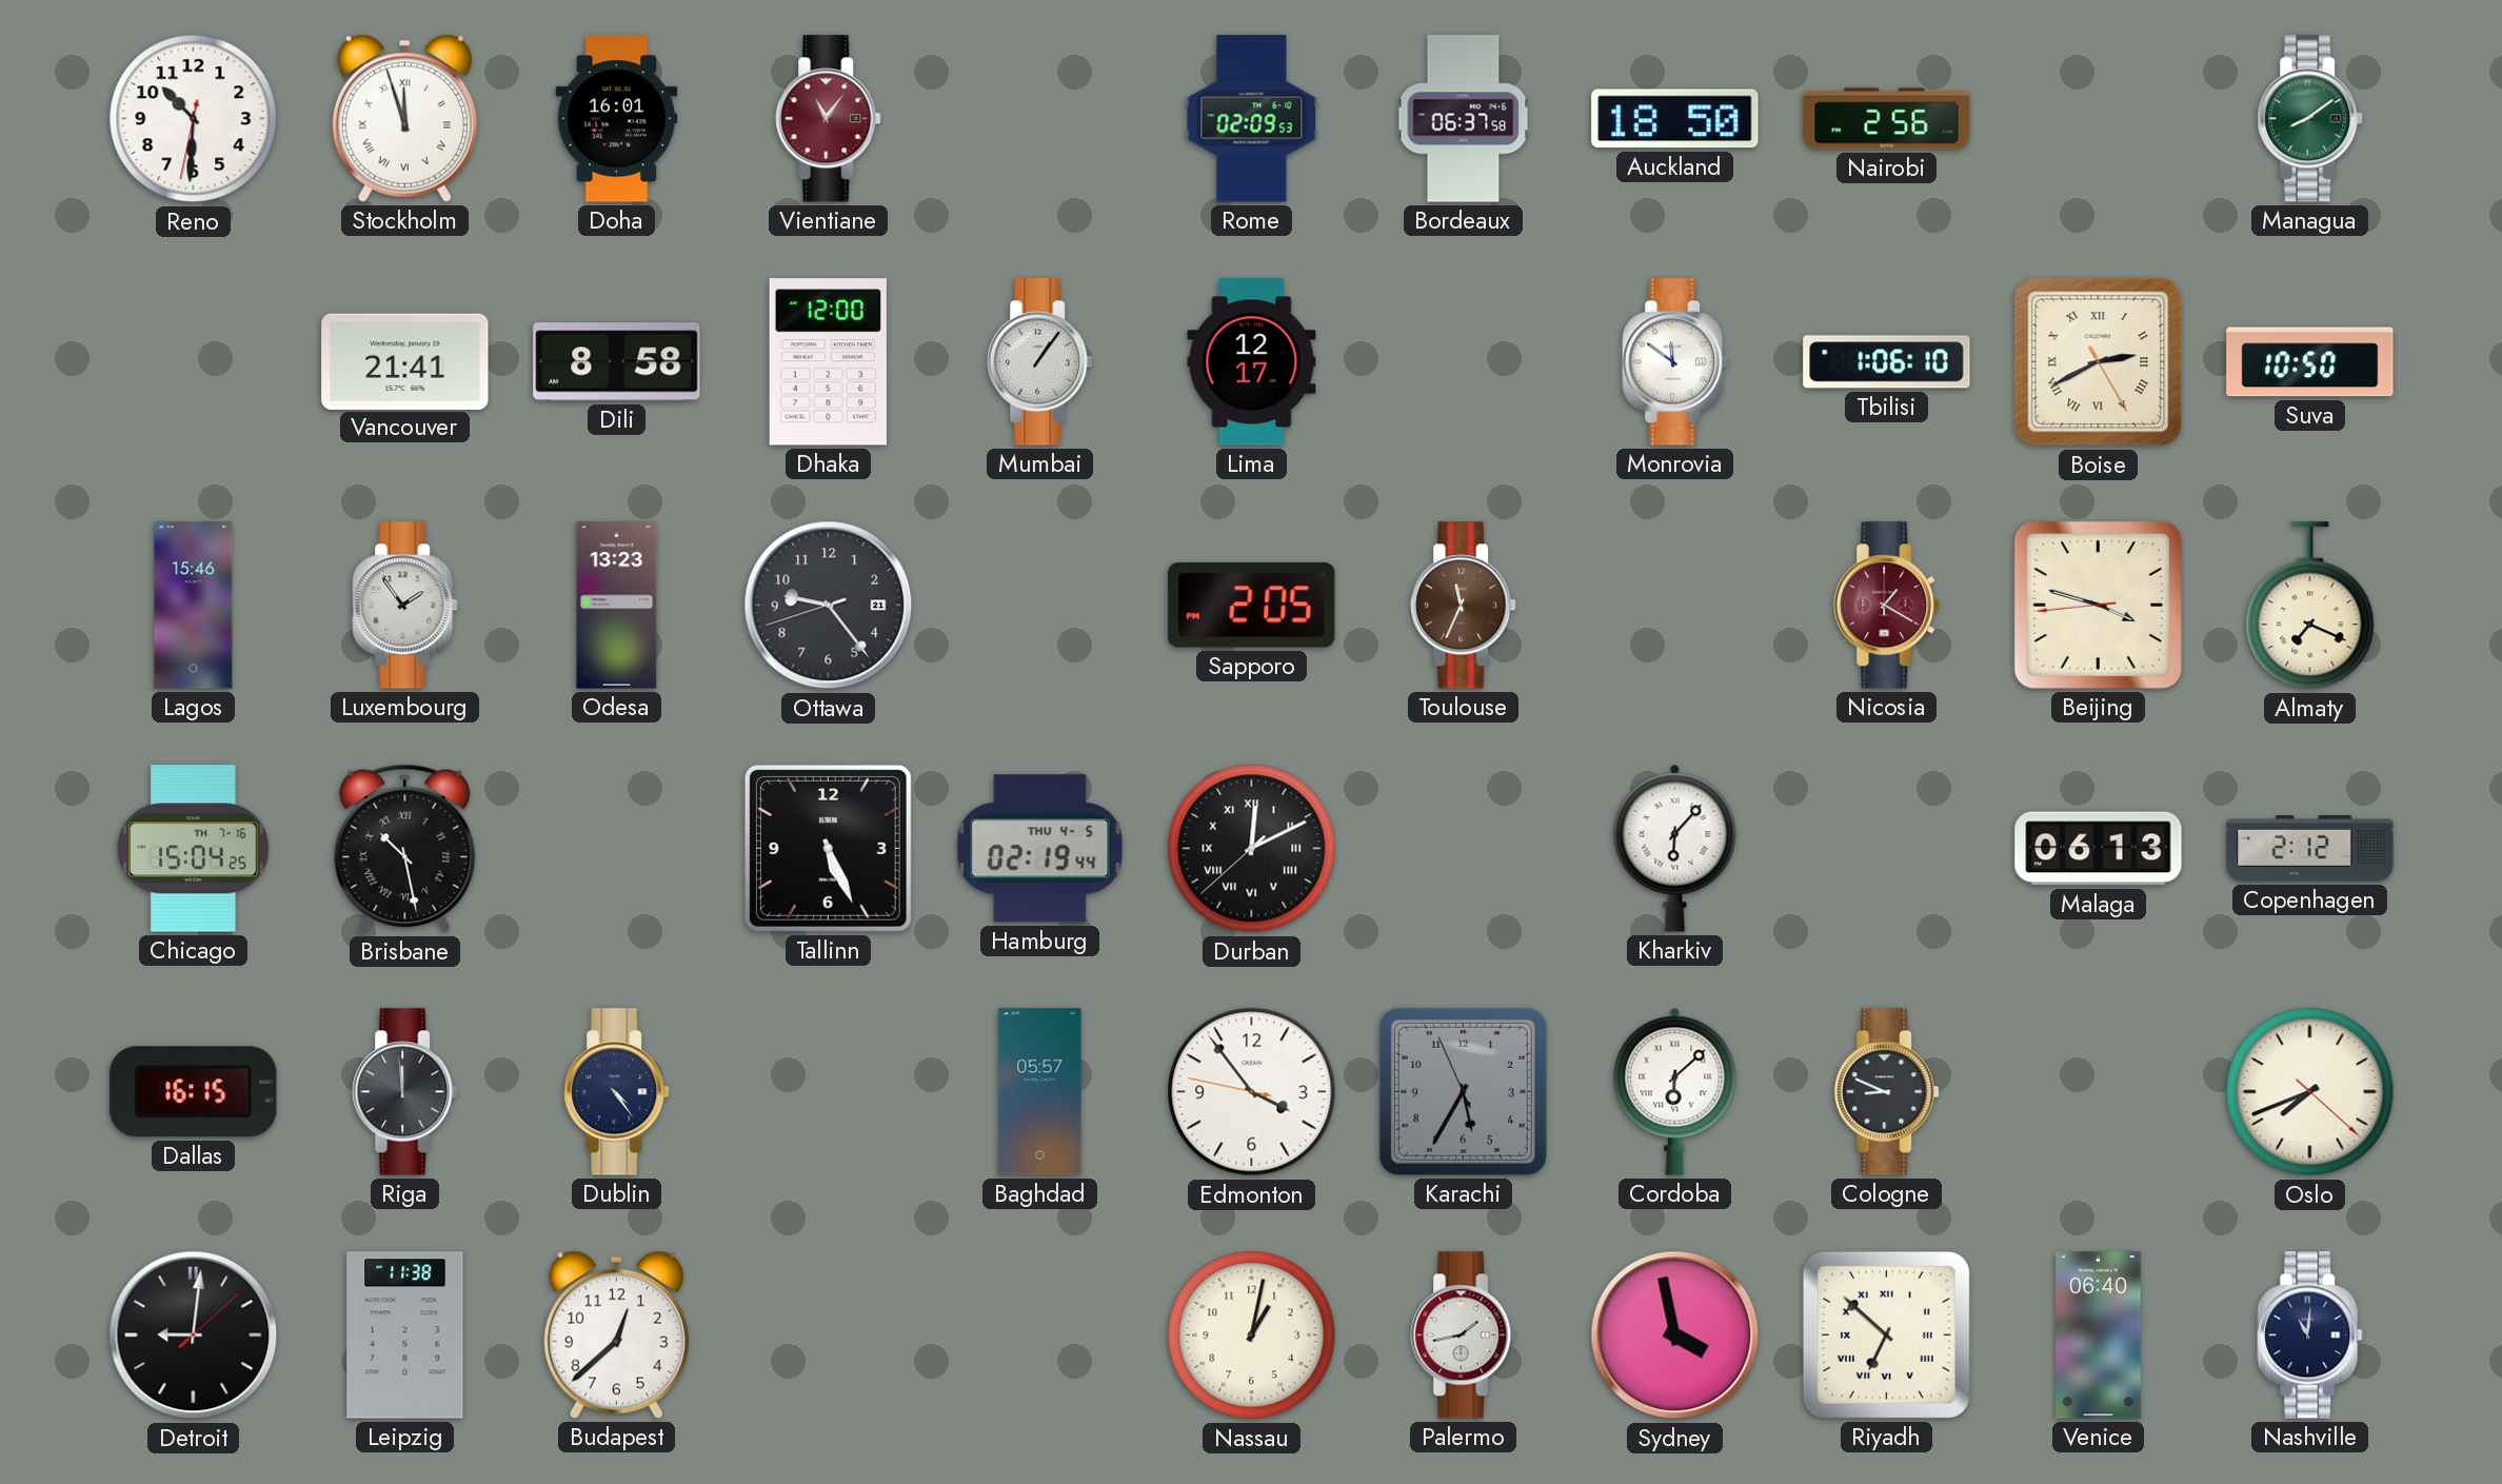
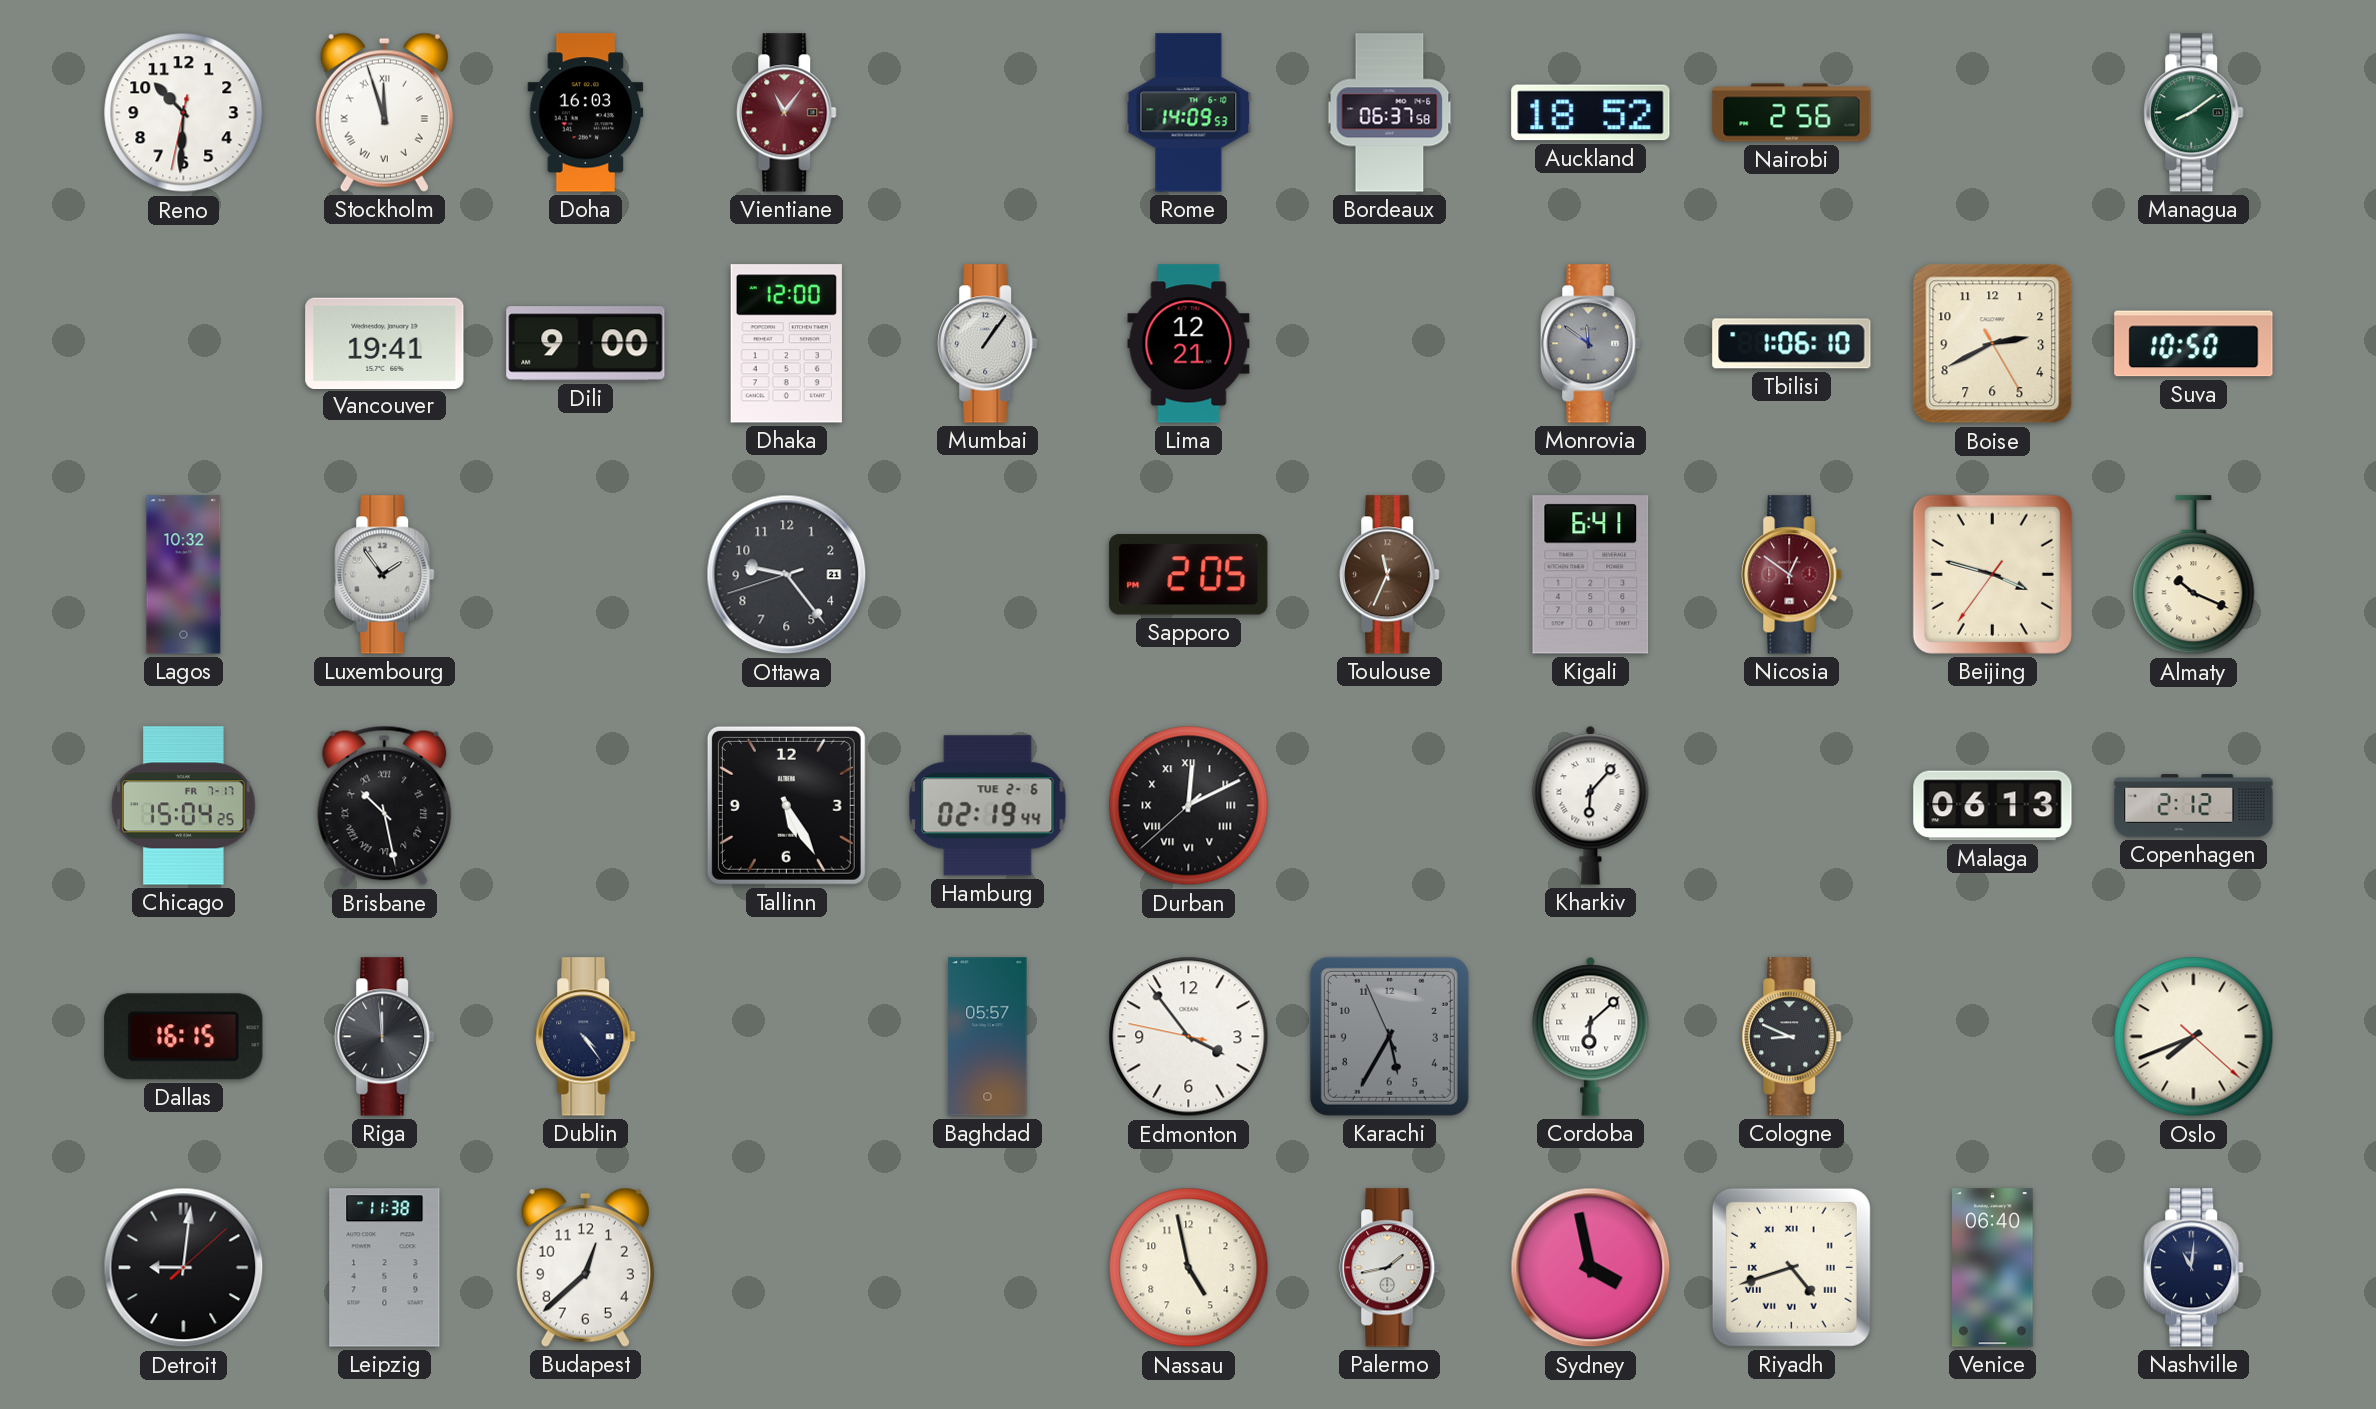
Doha: 16:01 -> 16:03
Rome: 02:09 -> 14:09
Auckland: 18:50 -> 18:52
Vancouver: 21:41 -> 19:41
Dili: 8:58 -> 9:00
Lima: 12:17 -> 12:21
Monrovia dial: white -> grey
Boise numerals: Roman -> Arabic
Lagos: 15:46 -> 10:32
Odesa: 13:23 -> none
Kigali: none -> 6:41
Nicosia: 1:20 -> 12:51
Beijing: 3:47:44 -> 3:47:36
Almaty: 7:19 -> 10:19
Chicago date: TH 7-16 -> FR 7-17
Tallinn: 5:26 -> 5:25
Hamburg date: THU 4-5 -> TUE 2-6
Nassau: 1:02 -> 4:58
Riyadh: 6:52 -> 4:42
